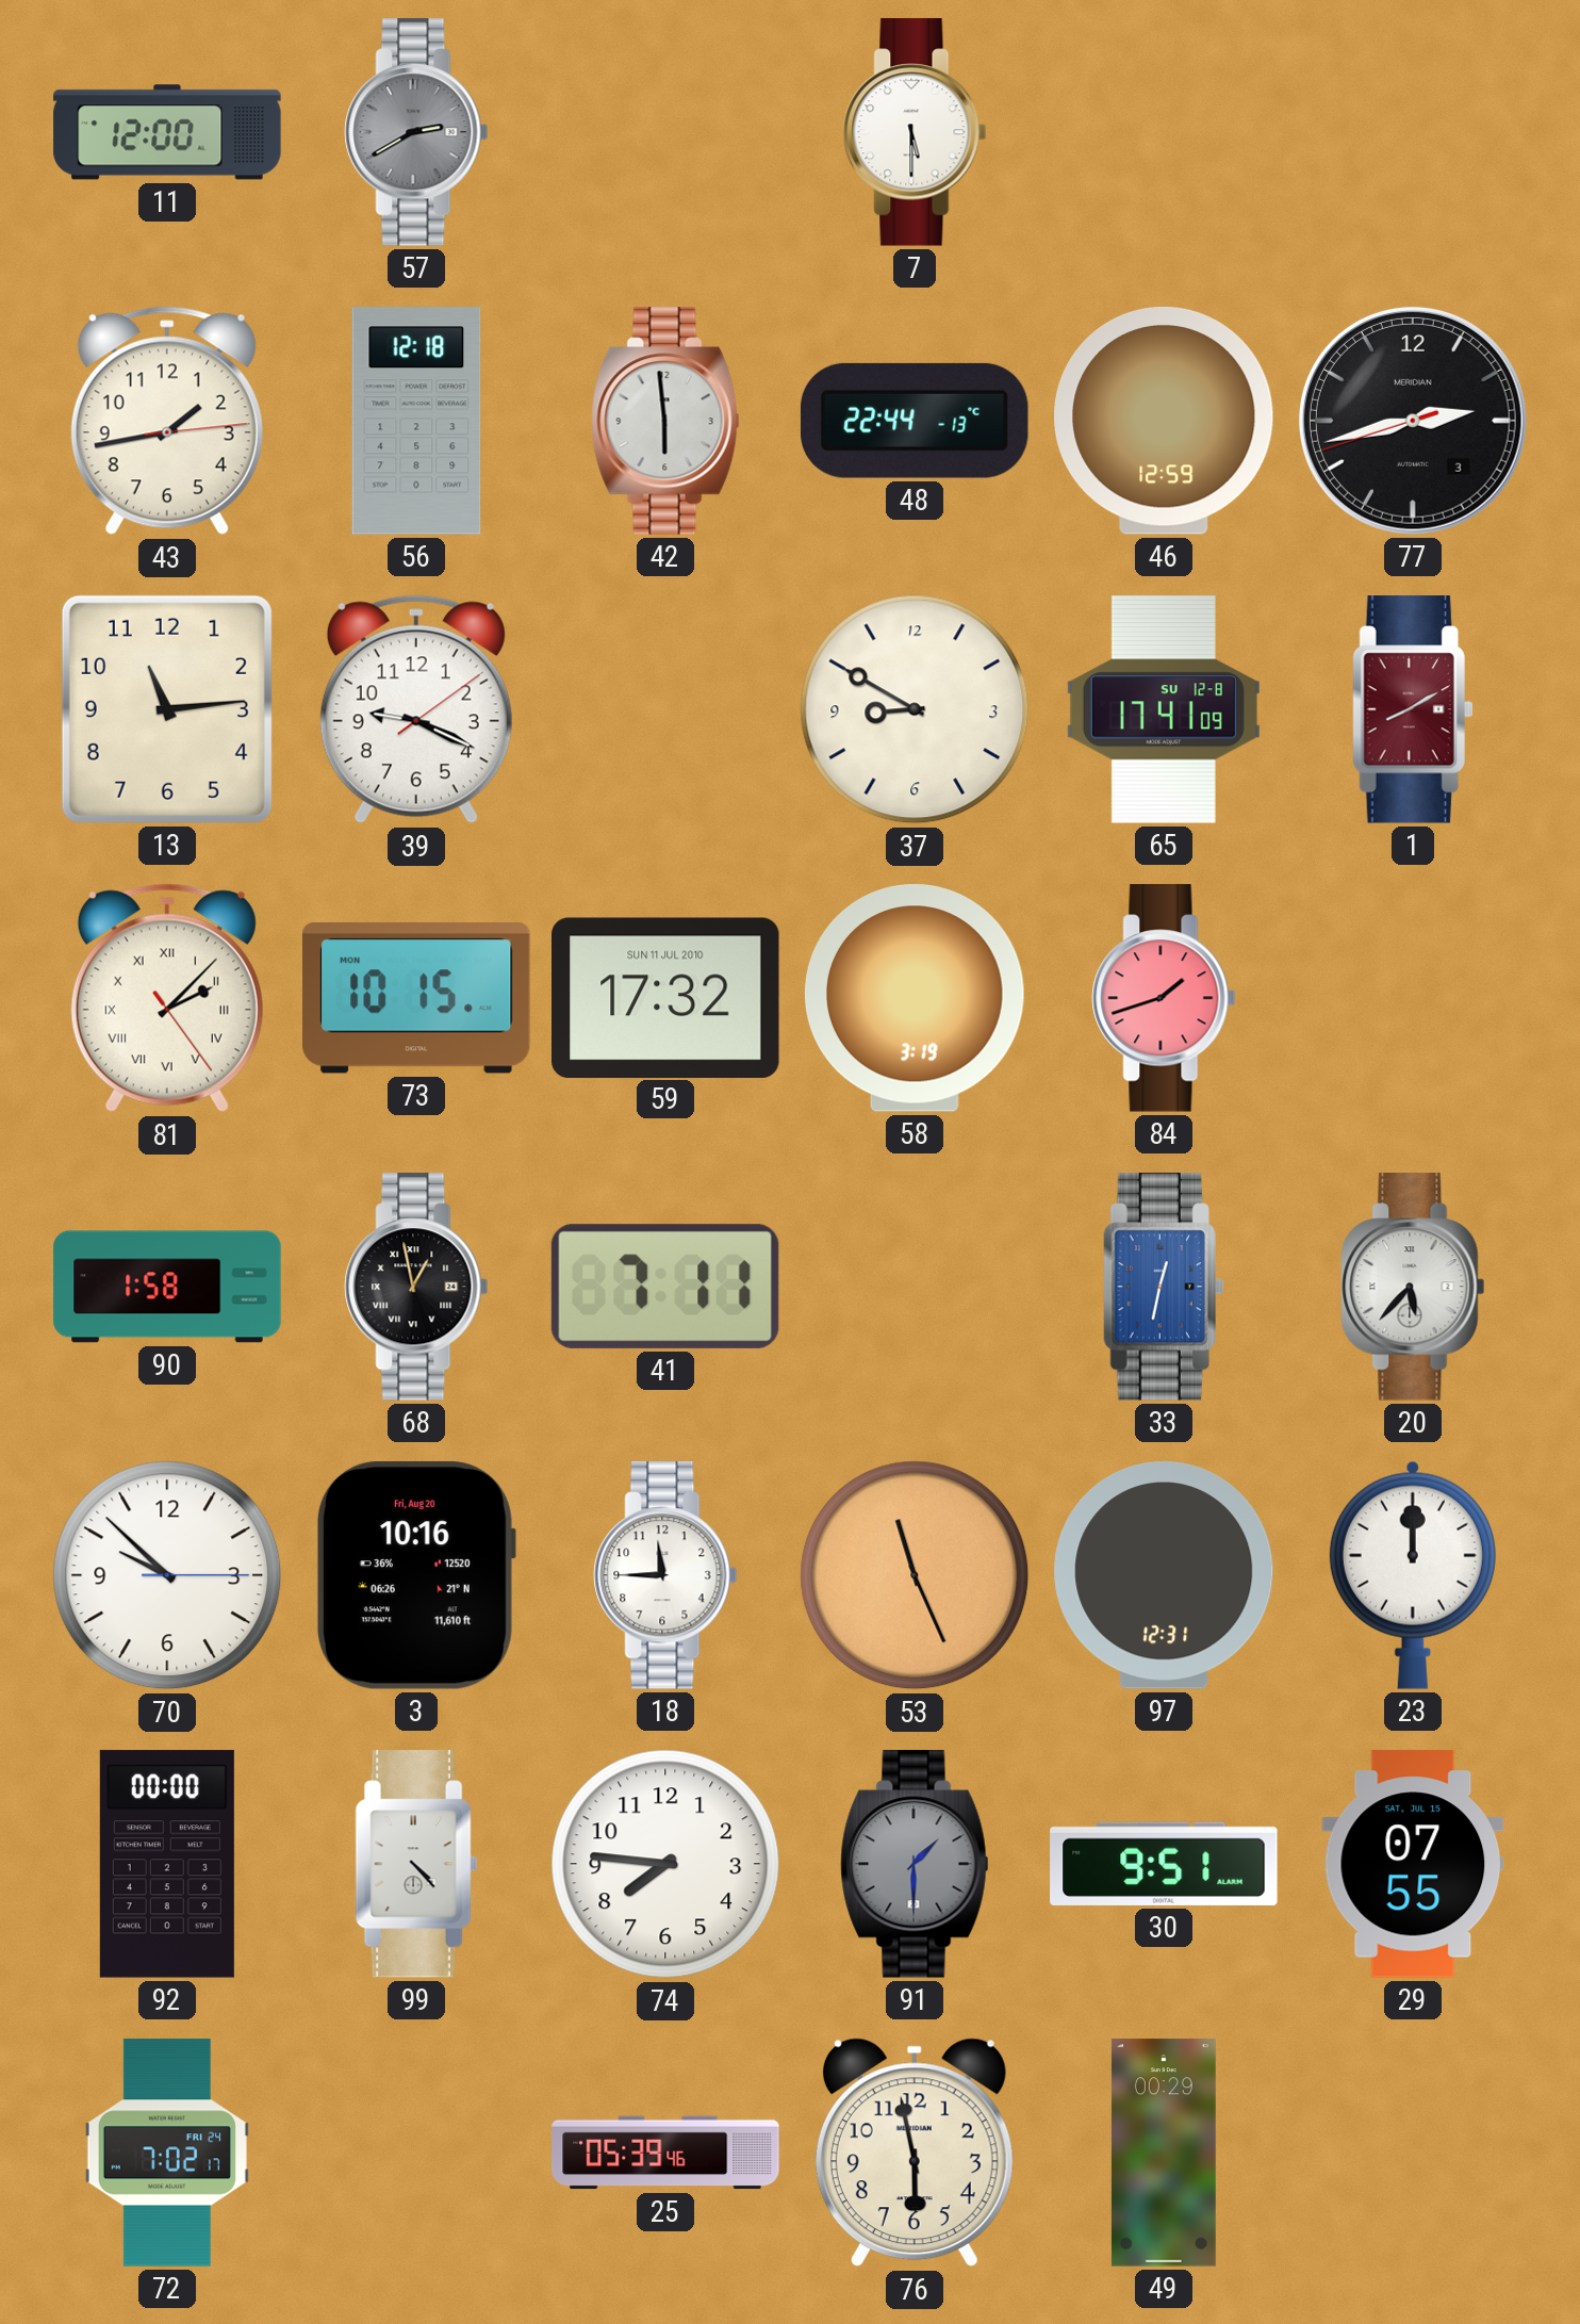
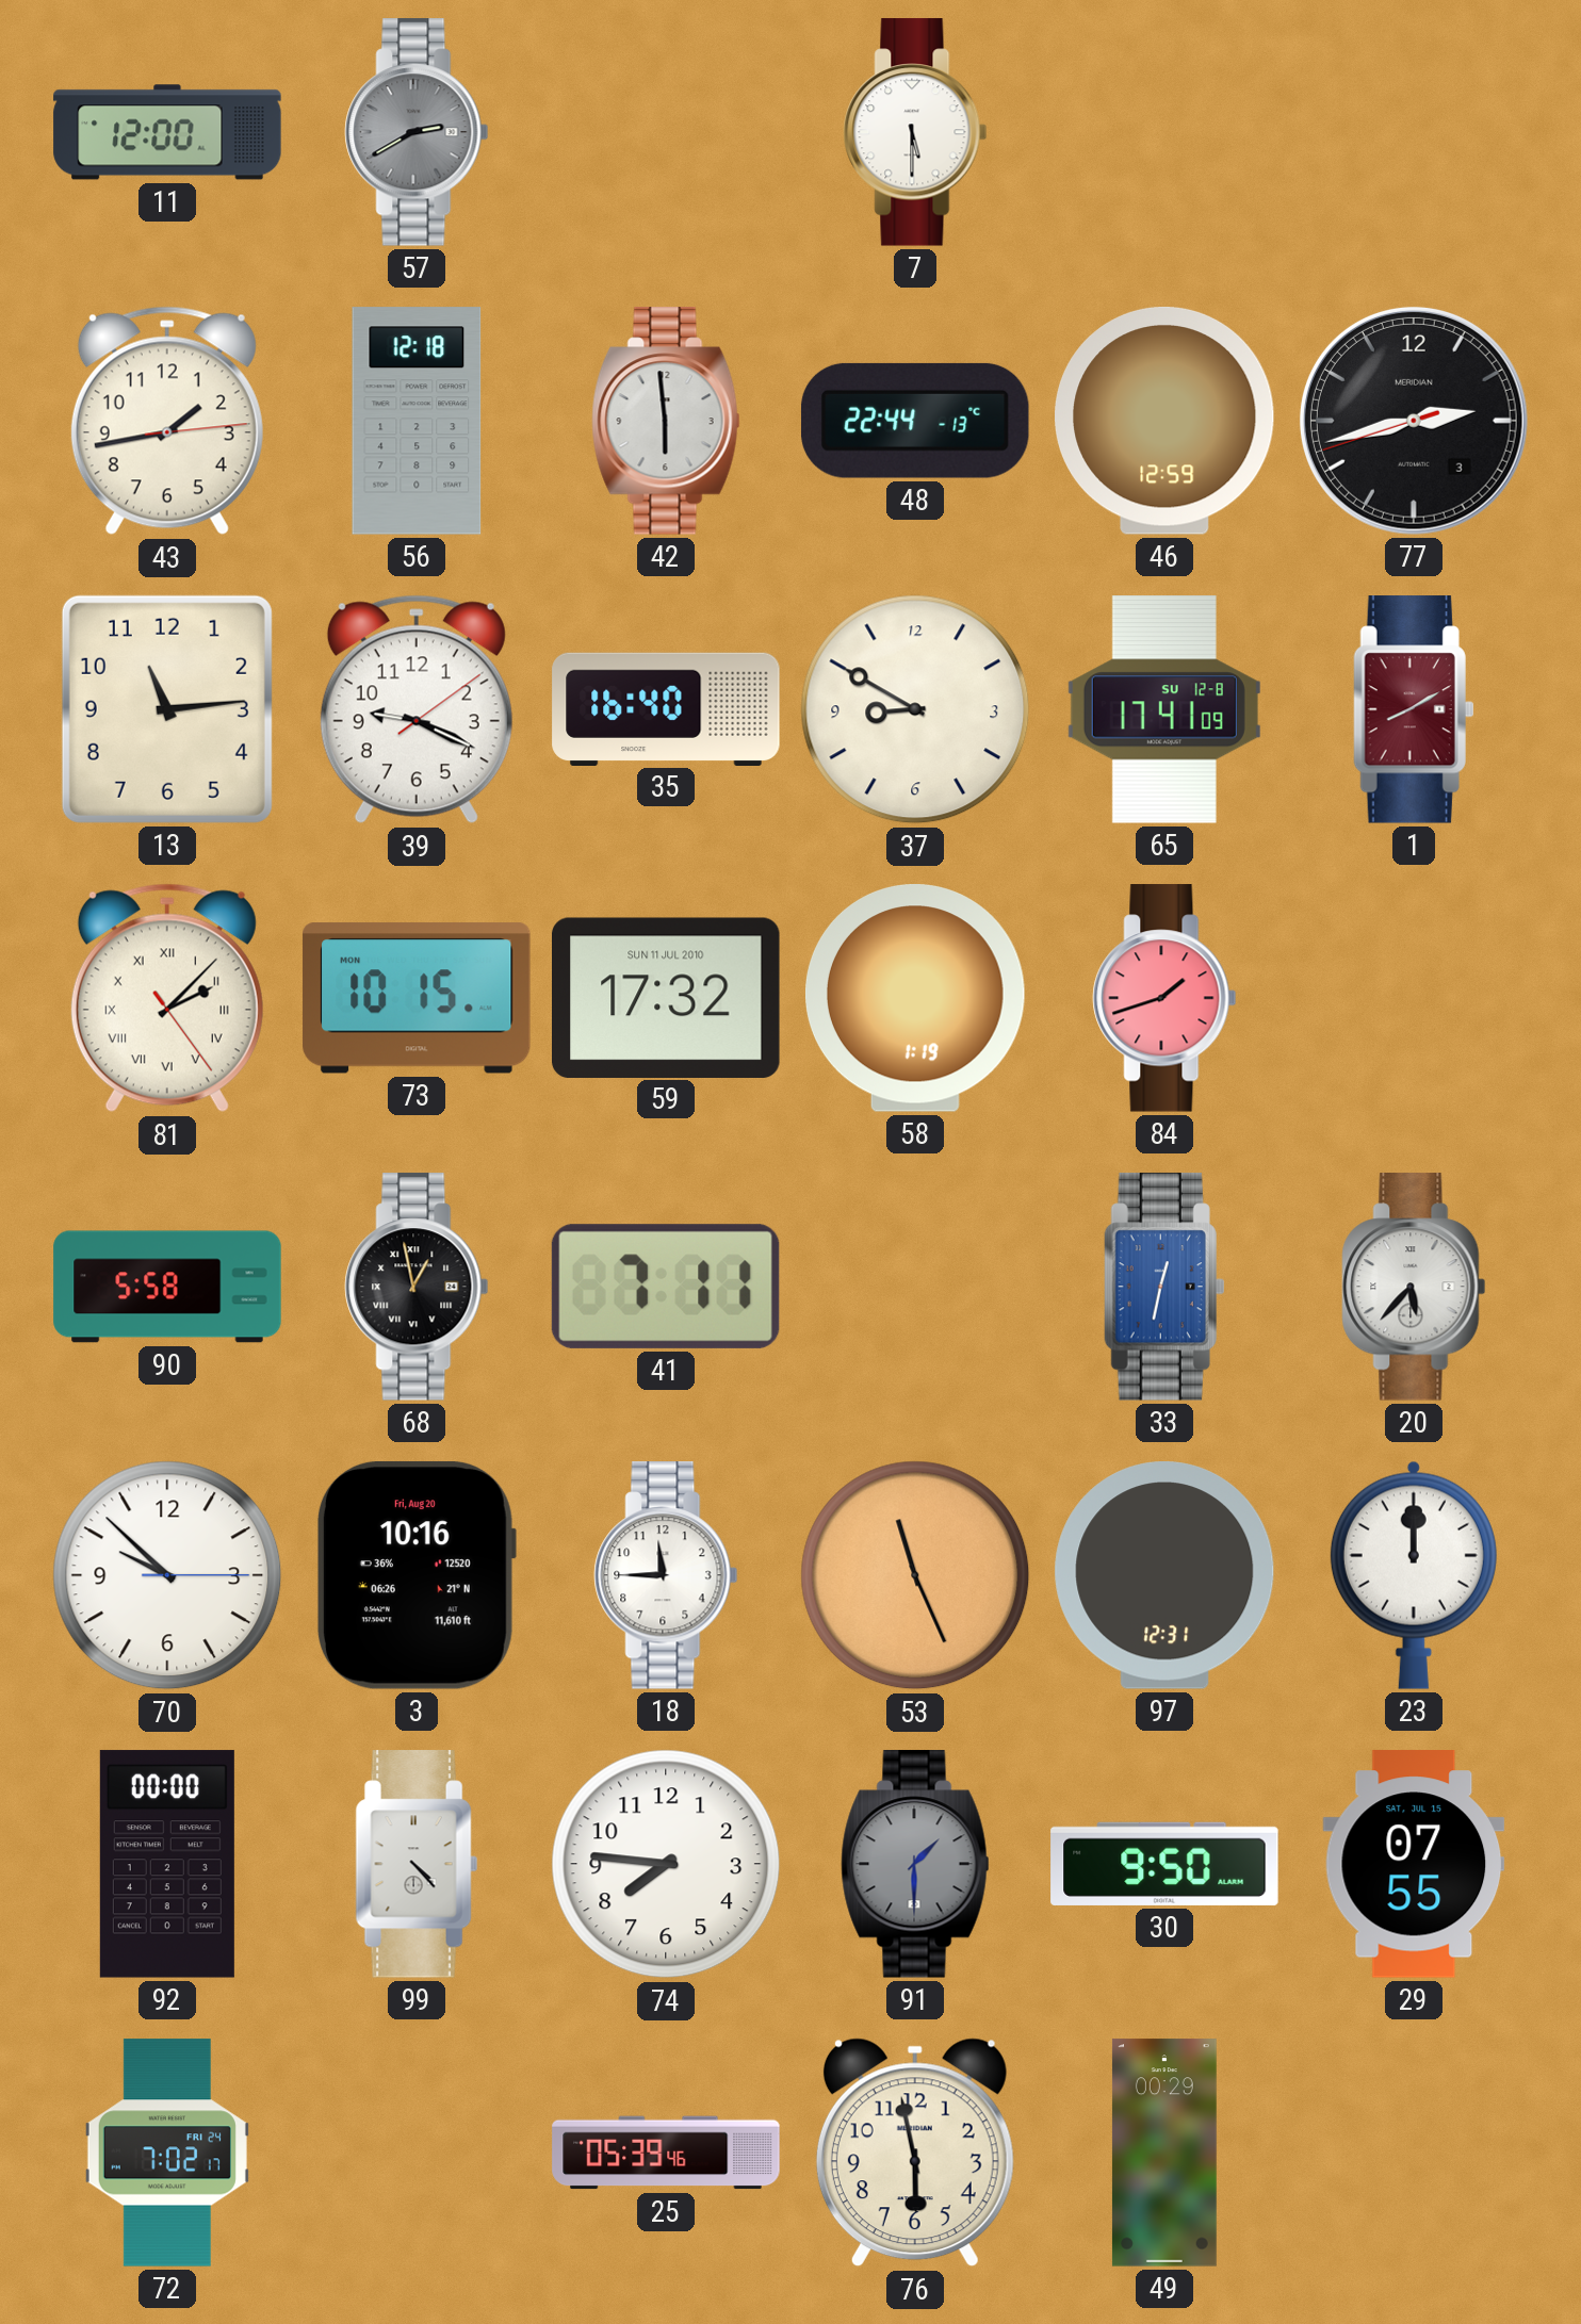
35: none -> 16:40
58: 3:19 -> 1:19
90: 1:58 -> 5:58
30: 9:51 -> 9:50
